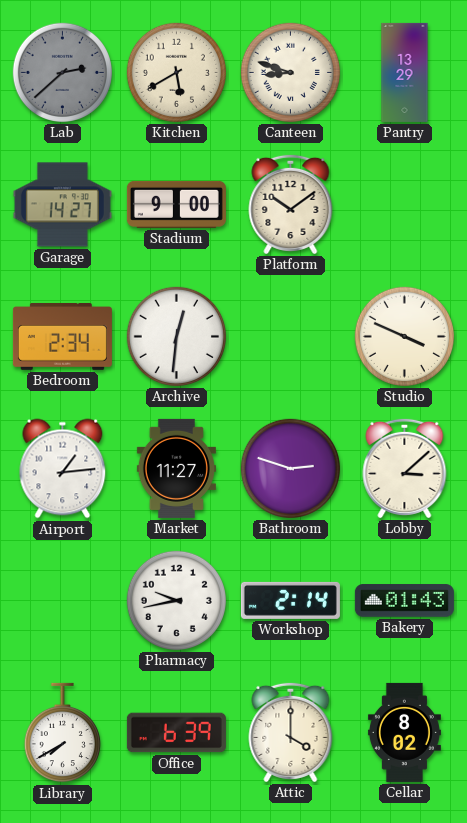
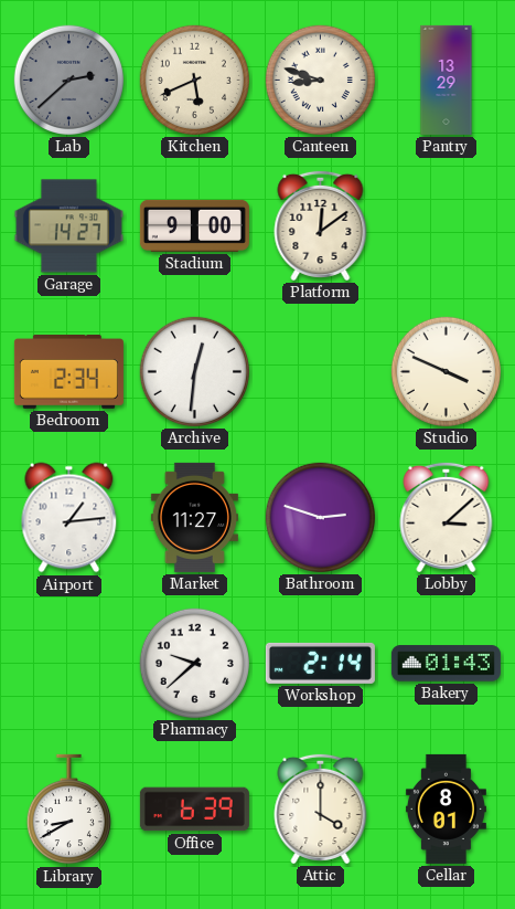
Kitchen: 5:40 -> 5:41
Platform: 10:09 -> 12:09
Pharmacy: 9:43 -> 9:38
Library: 7:40 -> 8:40
Cellar: 8:02 -> 8:01
